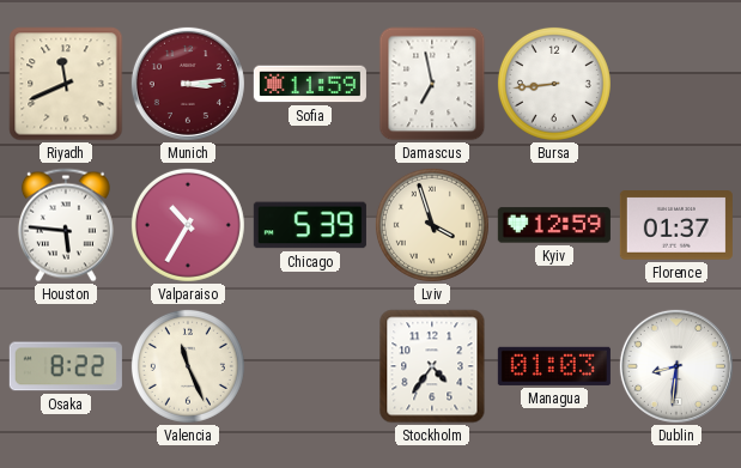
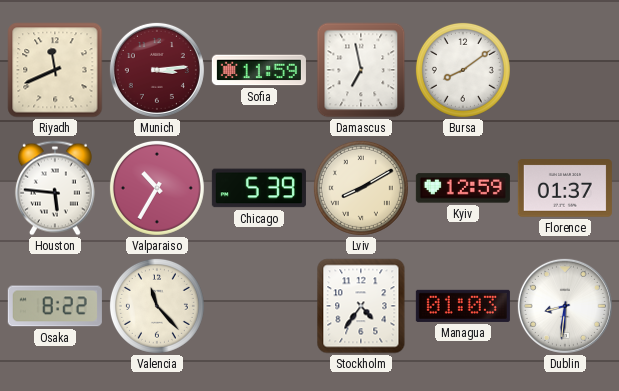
Bursa: 8:44 -> 8:09
Lviv: 3:57 -> 8:10
Valencia: 11:26 -> 11:23
